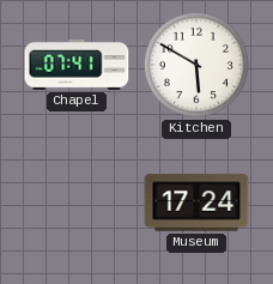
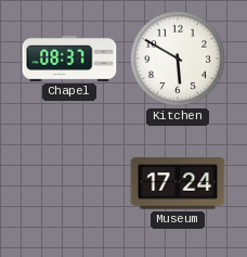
Chapel: 07:41 -> 08:37
